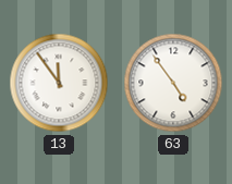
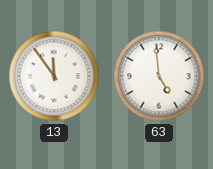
63: 4:54 -> 4:59
